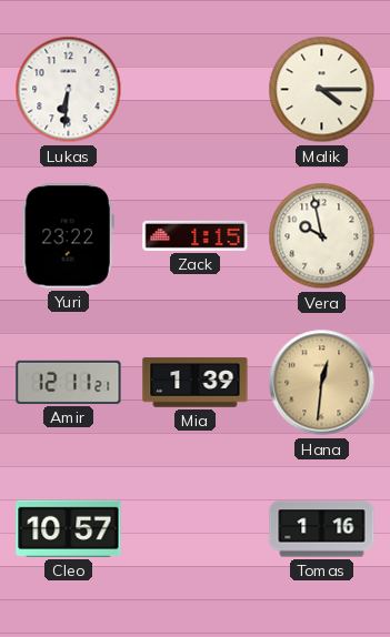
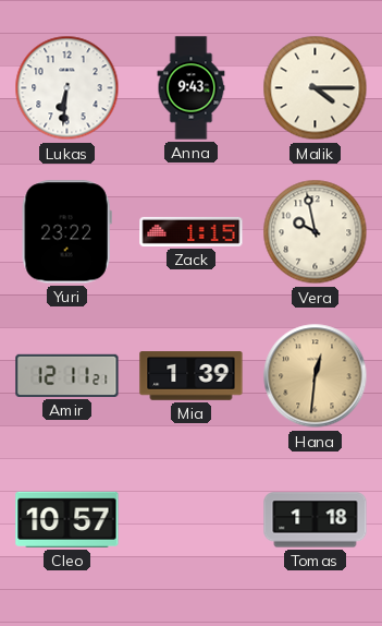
Anna: none -> 9:43
Tomas: 1:16 -> 1:18
